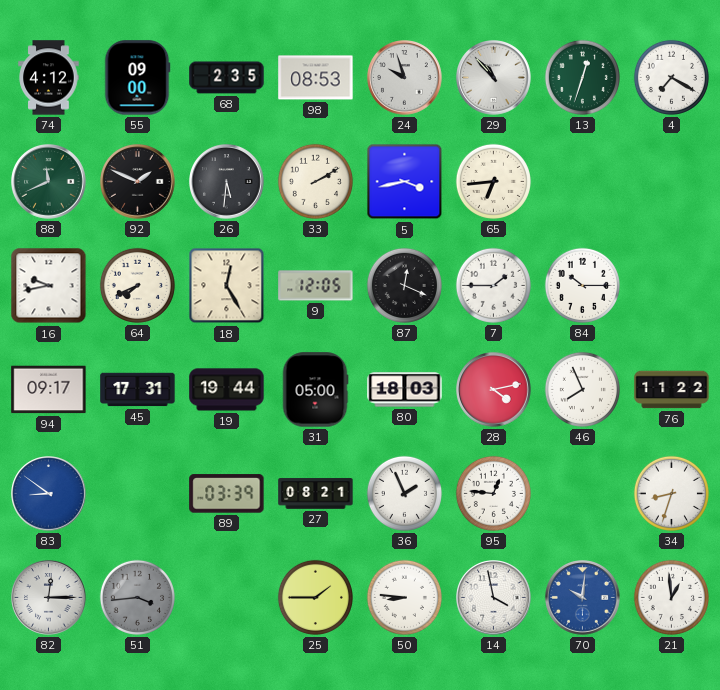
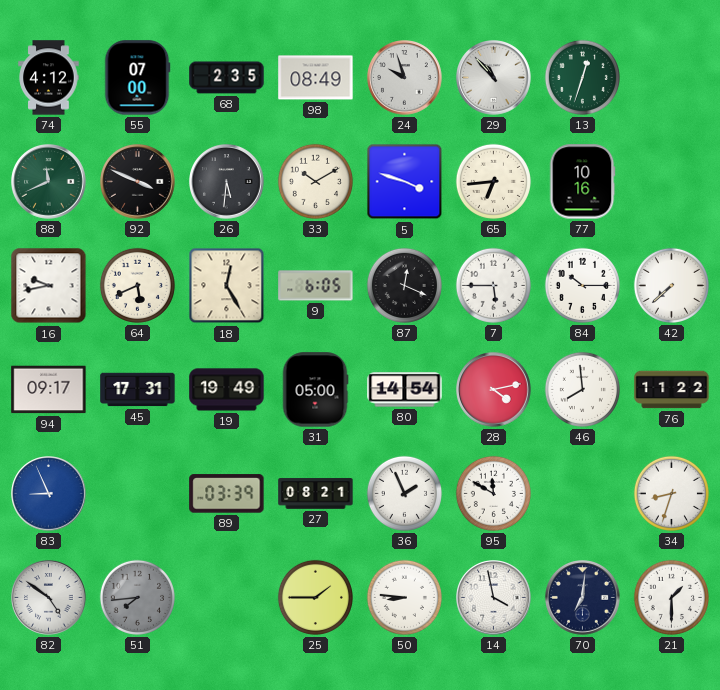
55: 09:00 -> 07:00
98: 08:53 -> 08:49
4: 7:20 -> none
92: 1:49 -> 3:49
33: 2:10 -> 10:10
5: 3:43 -> 3:48
77: none -> 10:16
64: 7:41 -> 5:41
9: 12:05 -> 6:05
7: 1:45 -> 5:45
42: none -> 7:38
19: 19:44 -> 19:49
80: 18:03 -> 14:54
46: 7:56 -> 7:59
83: 8:51 -> 8:56
95: 12:46 -> 11:50
82: 12:15 -> 4:51
51: 3:44 -> 7:44
70: 10:01 -> 7:01
70 dial: blue -> navy
21: 12:59 -> 1:30
